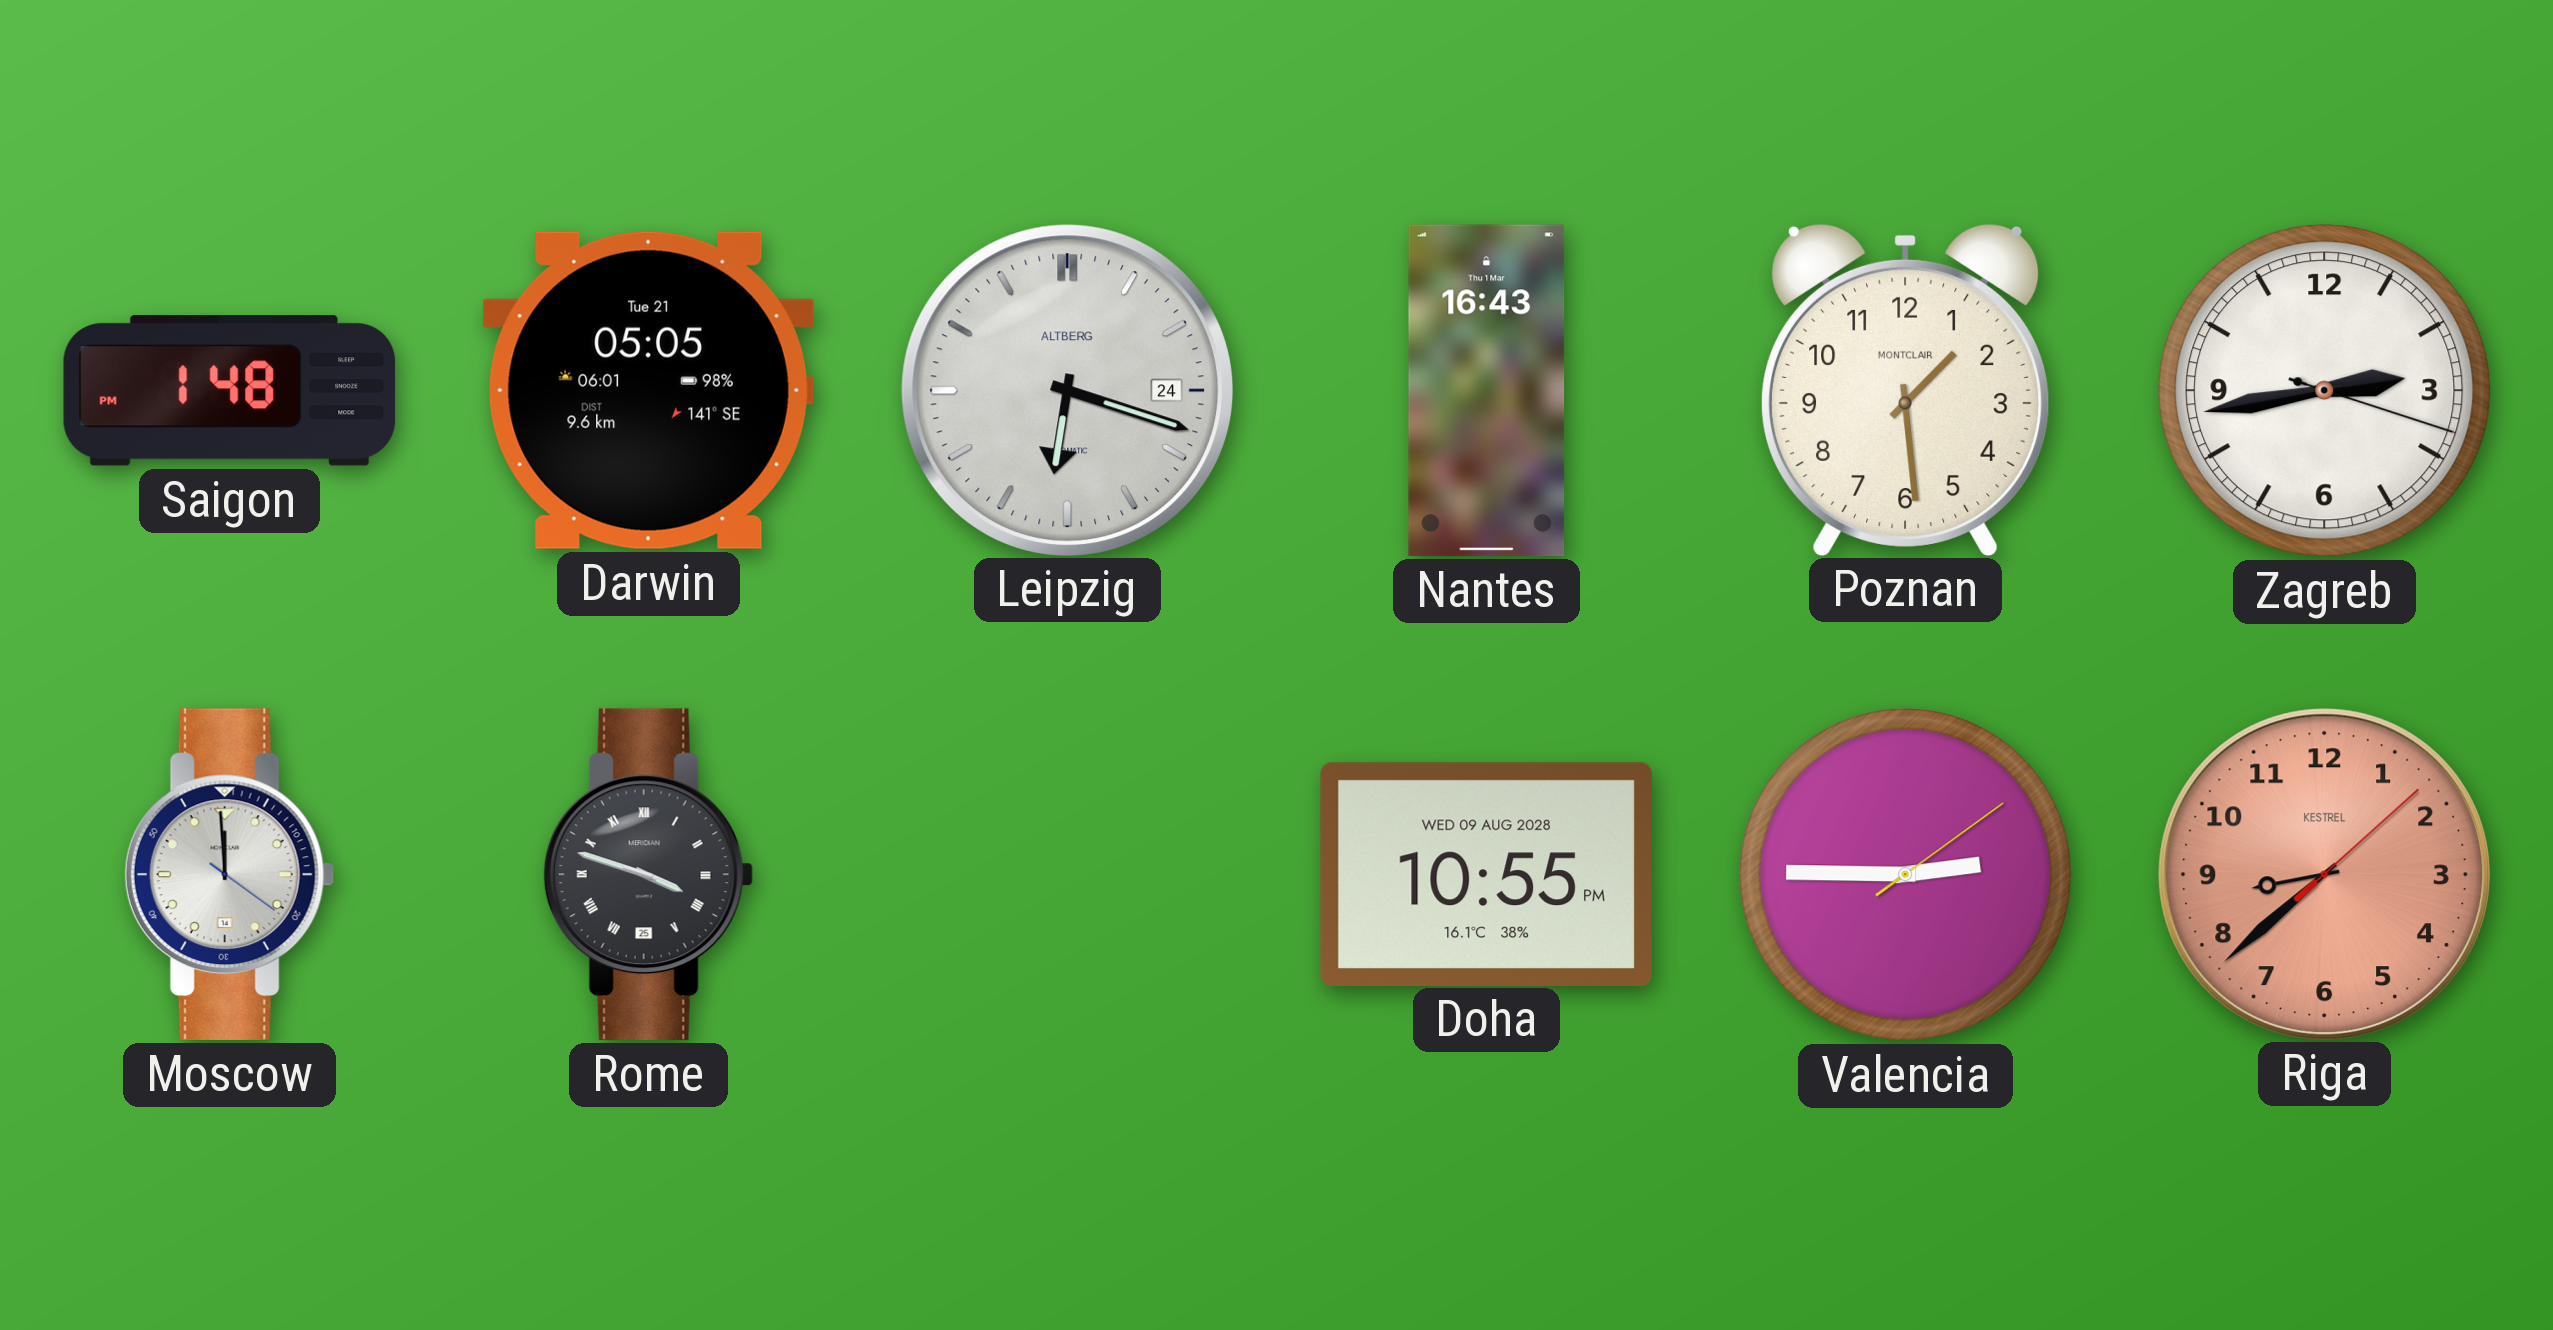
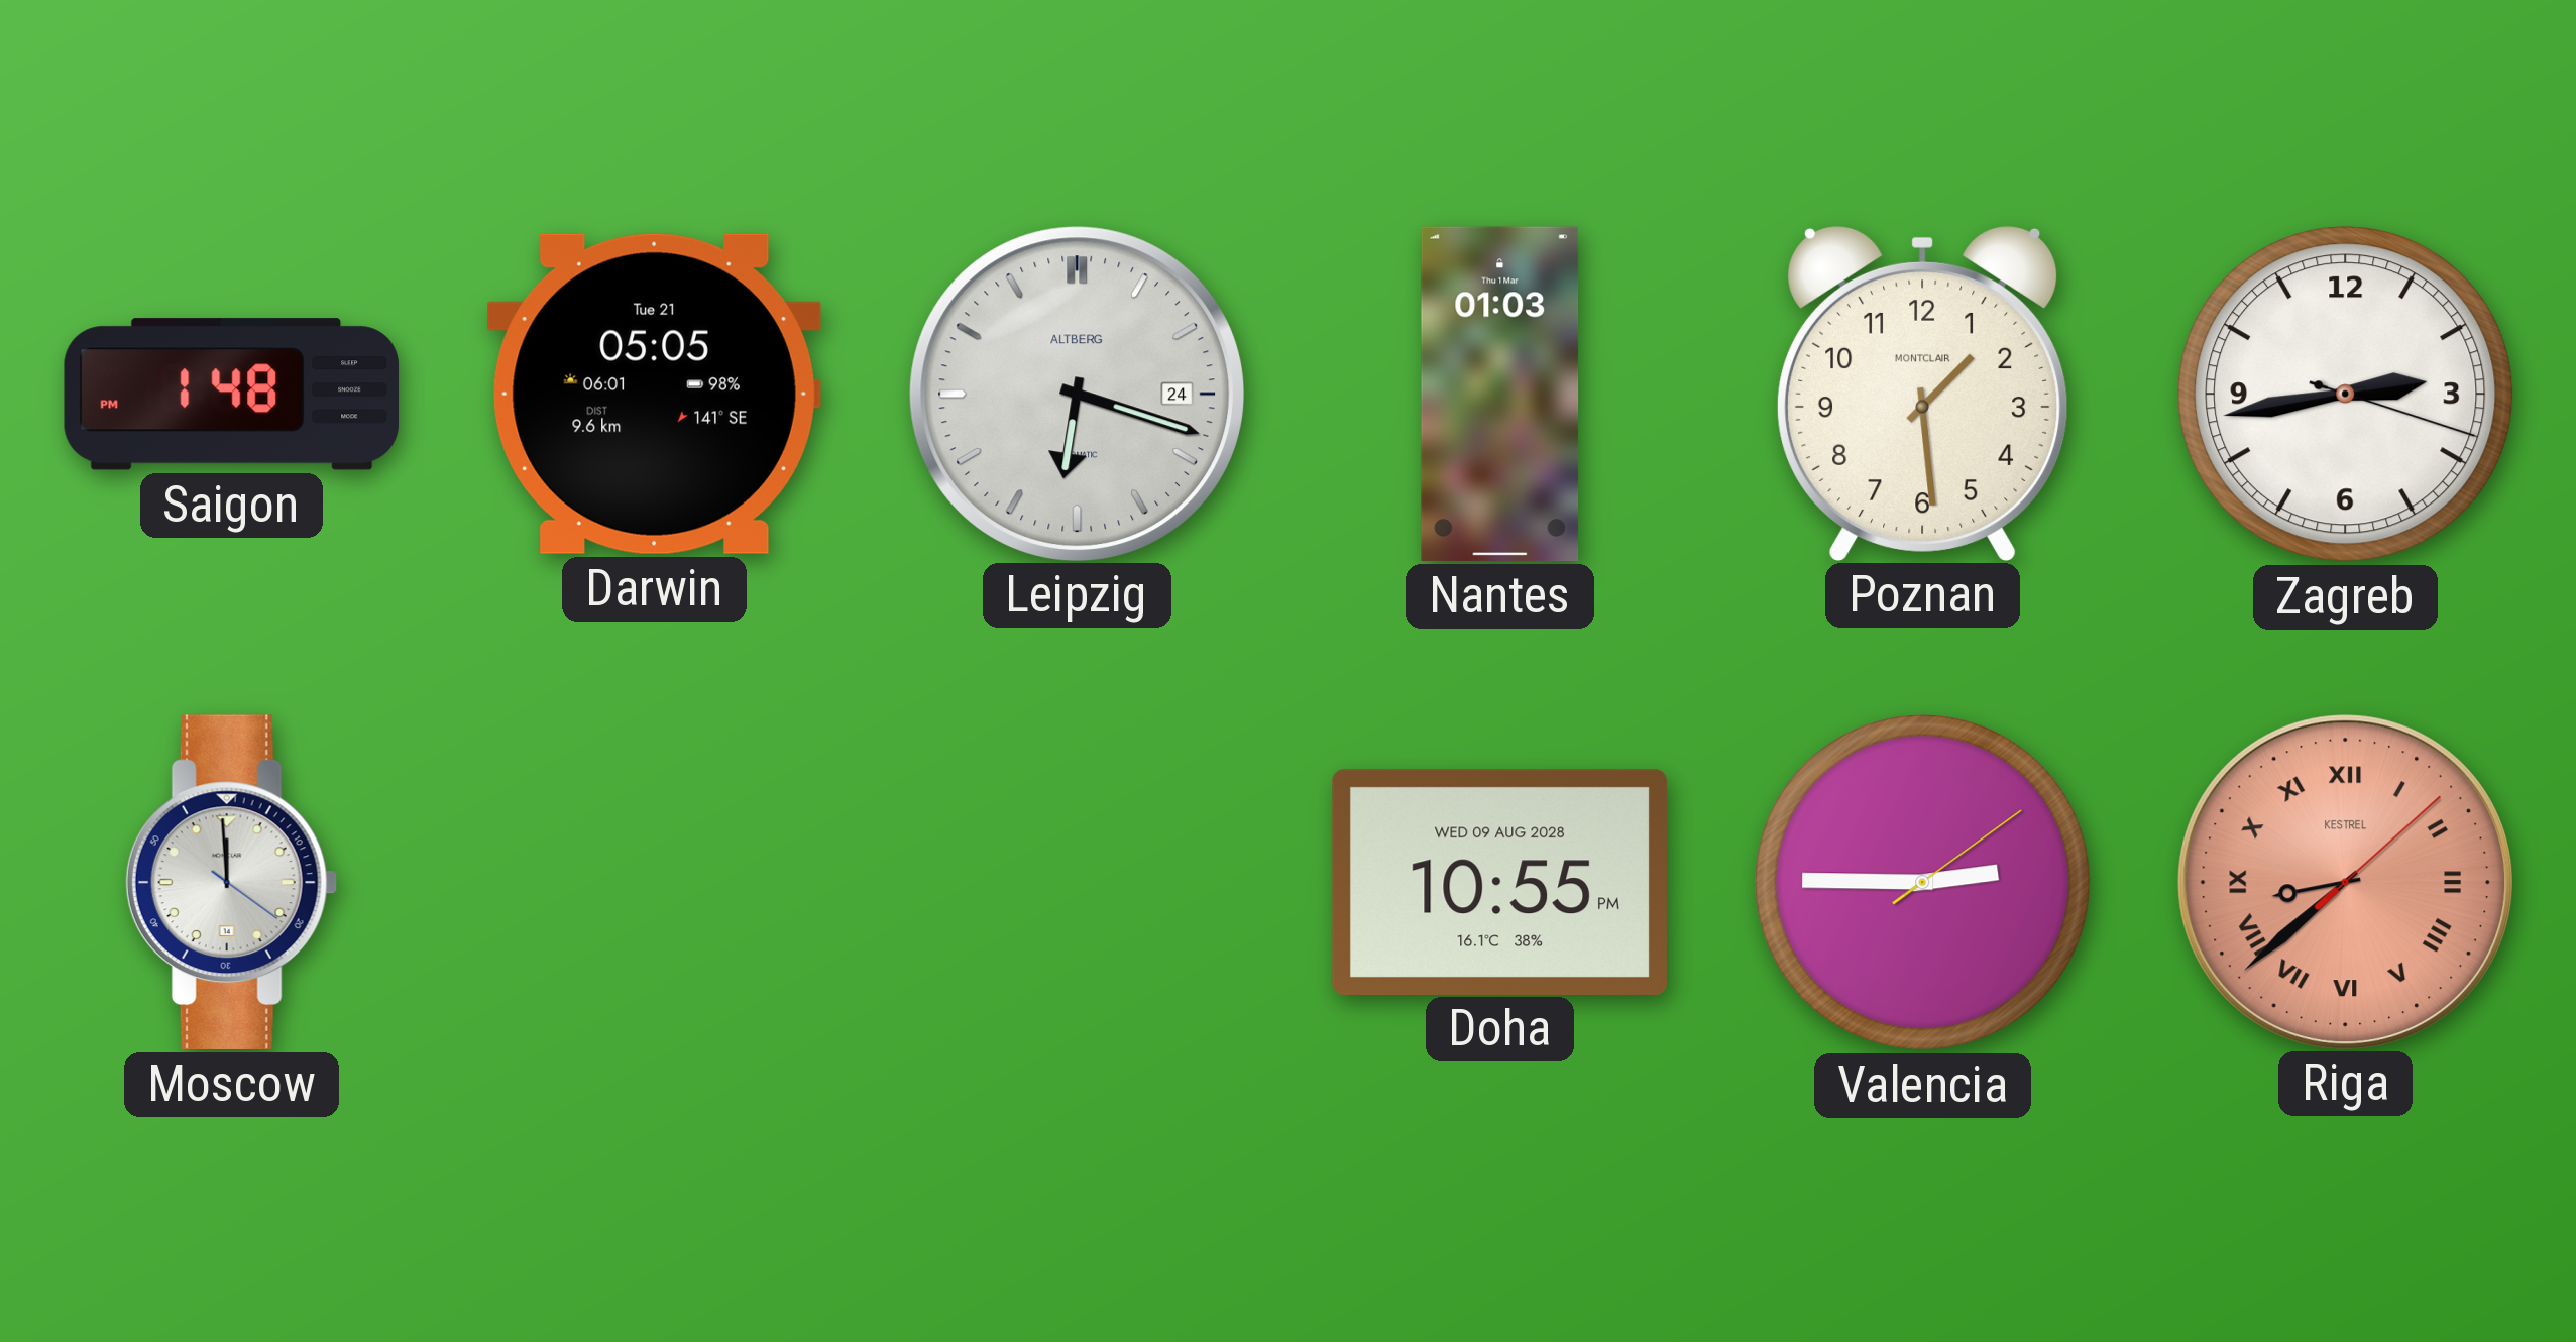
Nantes: 16:43 -> 01:03
Rome: 3:48 -> none
Riga numerals: Arabic -> Roman
